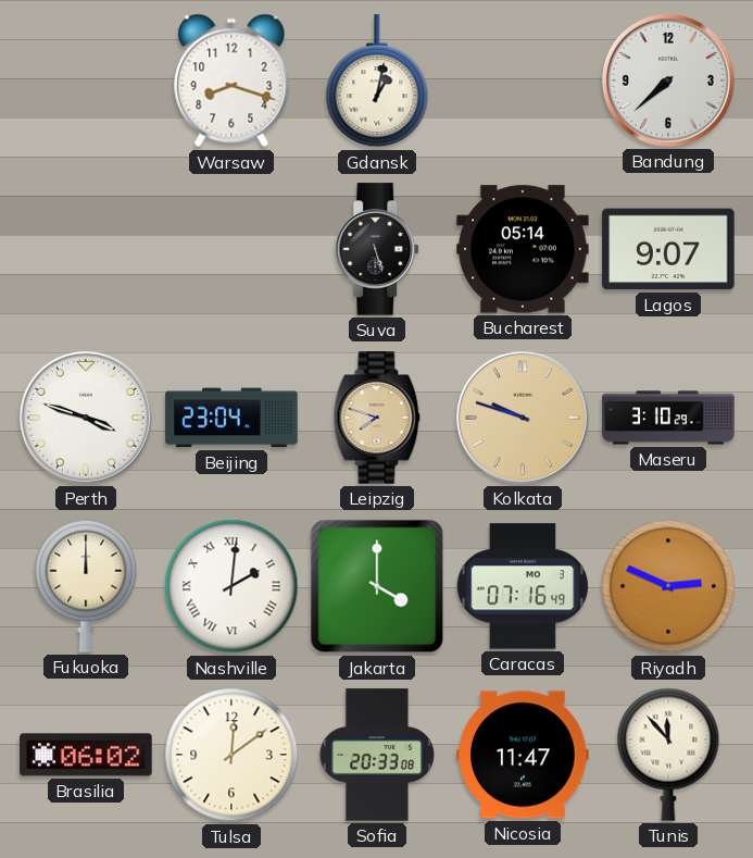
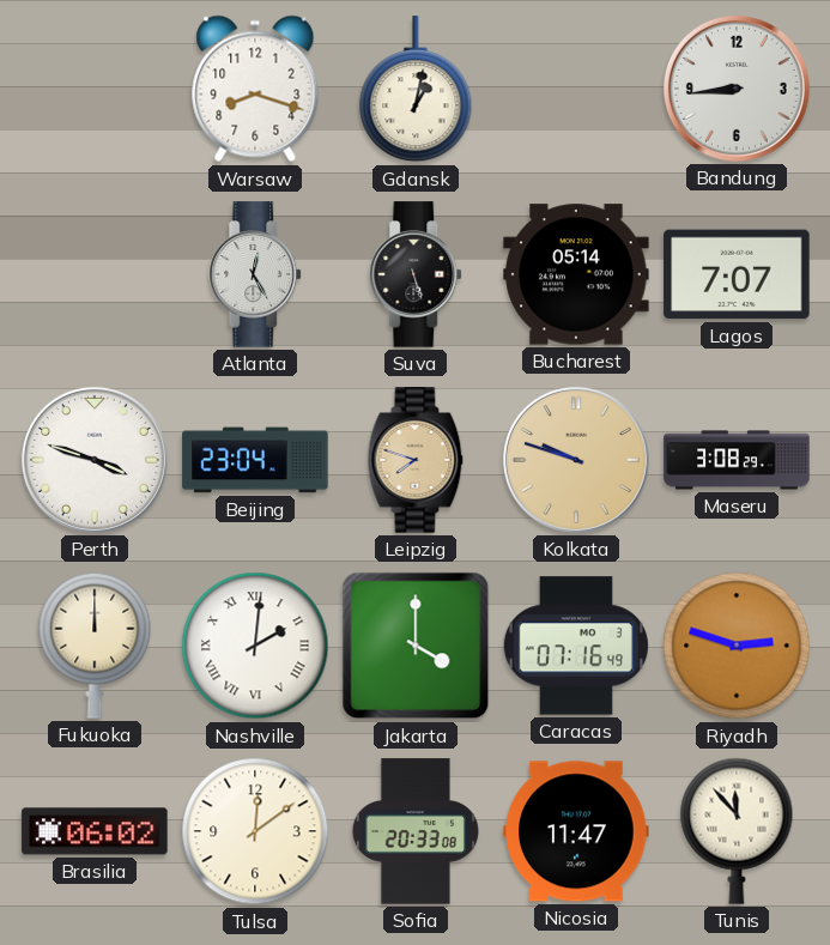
Bandung: 7:38 -> 8:44
Atlanta: none -> 12:25
Lagos: 9:07 -> 7:07
Maseru: 3:10 -> 3:08
Riyadh: 2:49 -> 2:48
